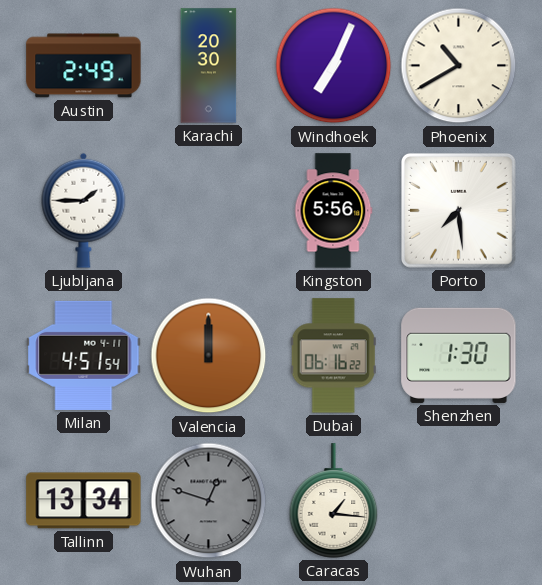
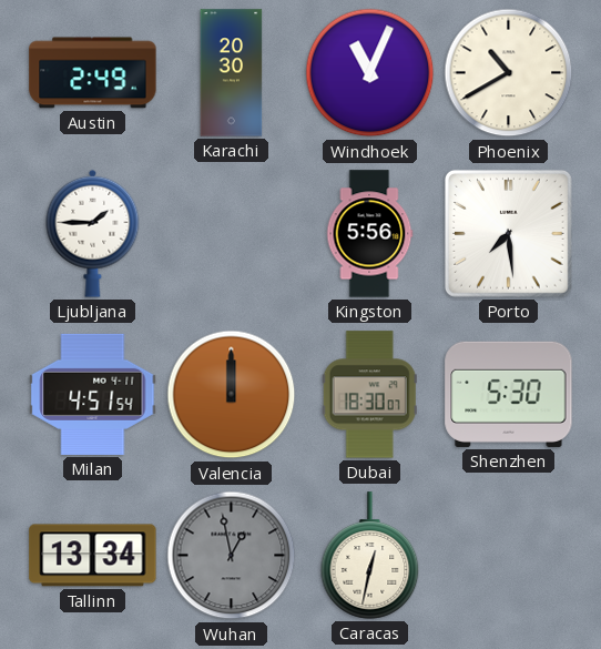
Windhoek: 7:04 -> 11:04
Dubai: 06:16 -> 18:30
Shenzhen: 1:30 -> 5:30
Wuhan: 12:48 -> 12:58
Caracas: 1:16 -> 12:32
